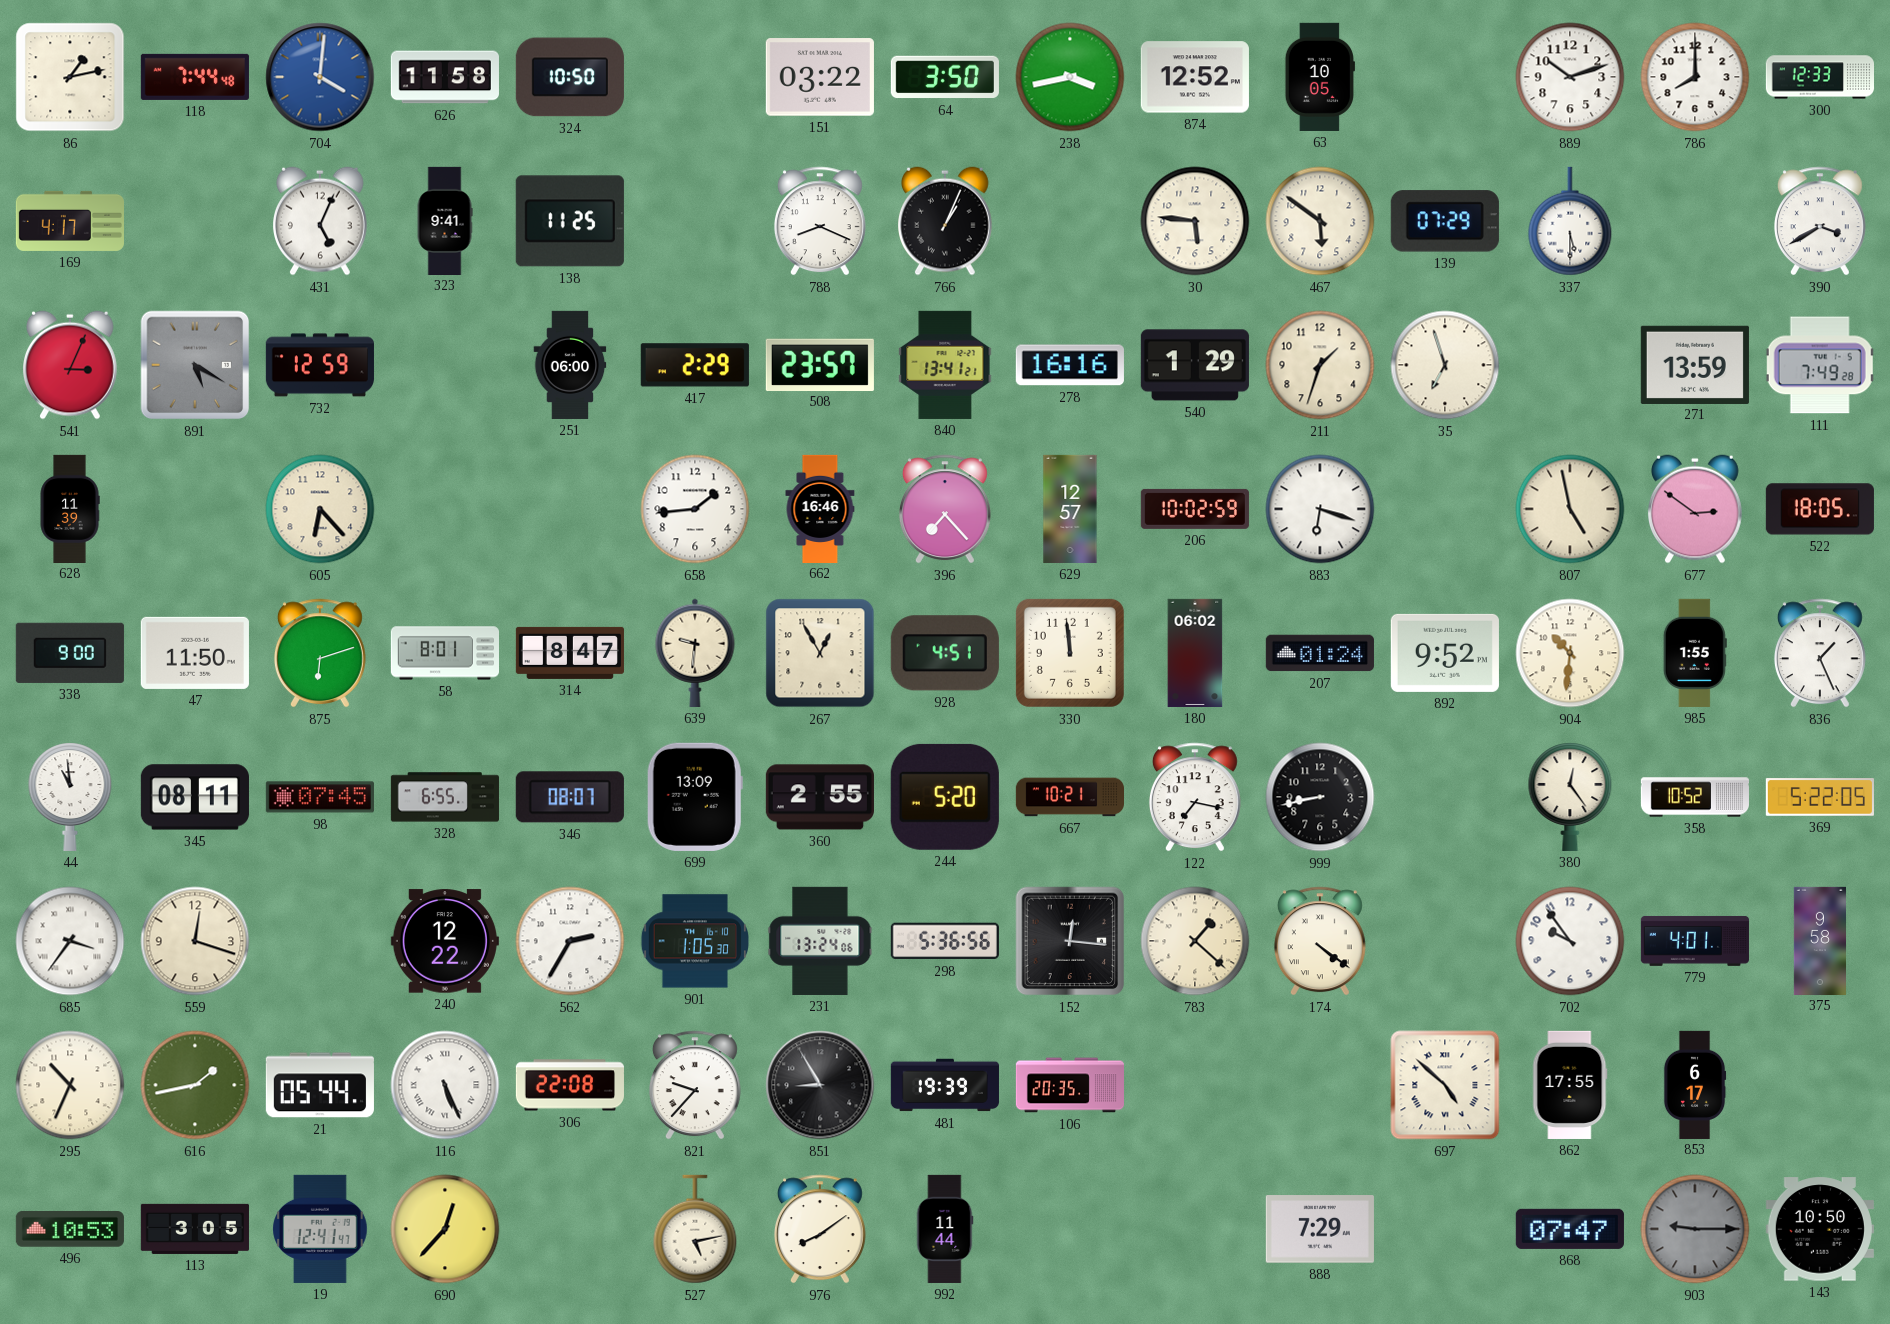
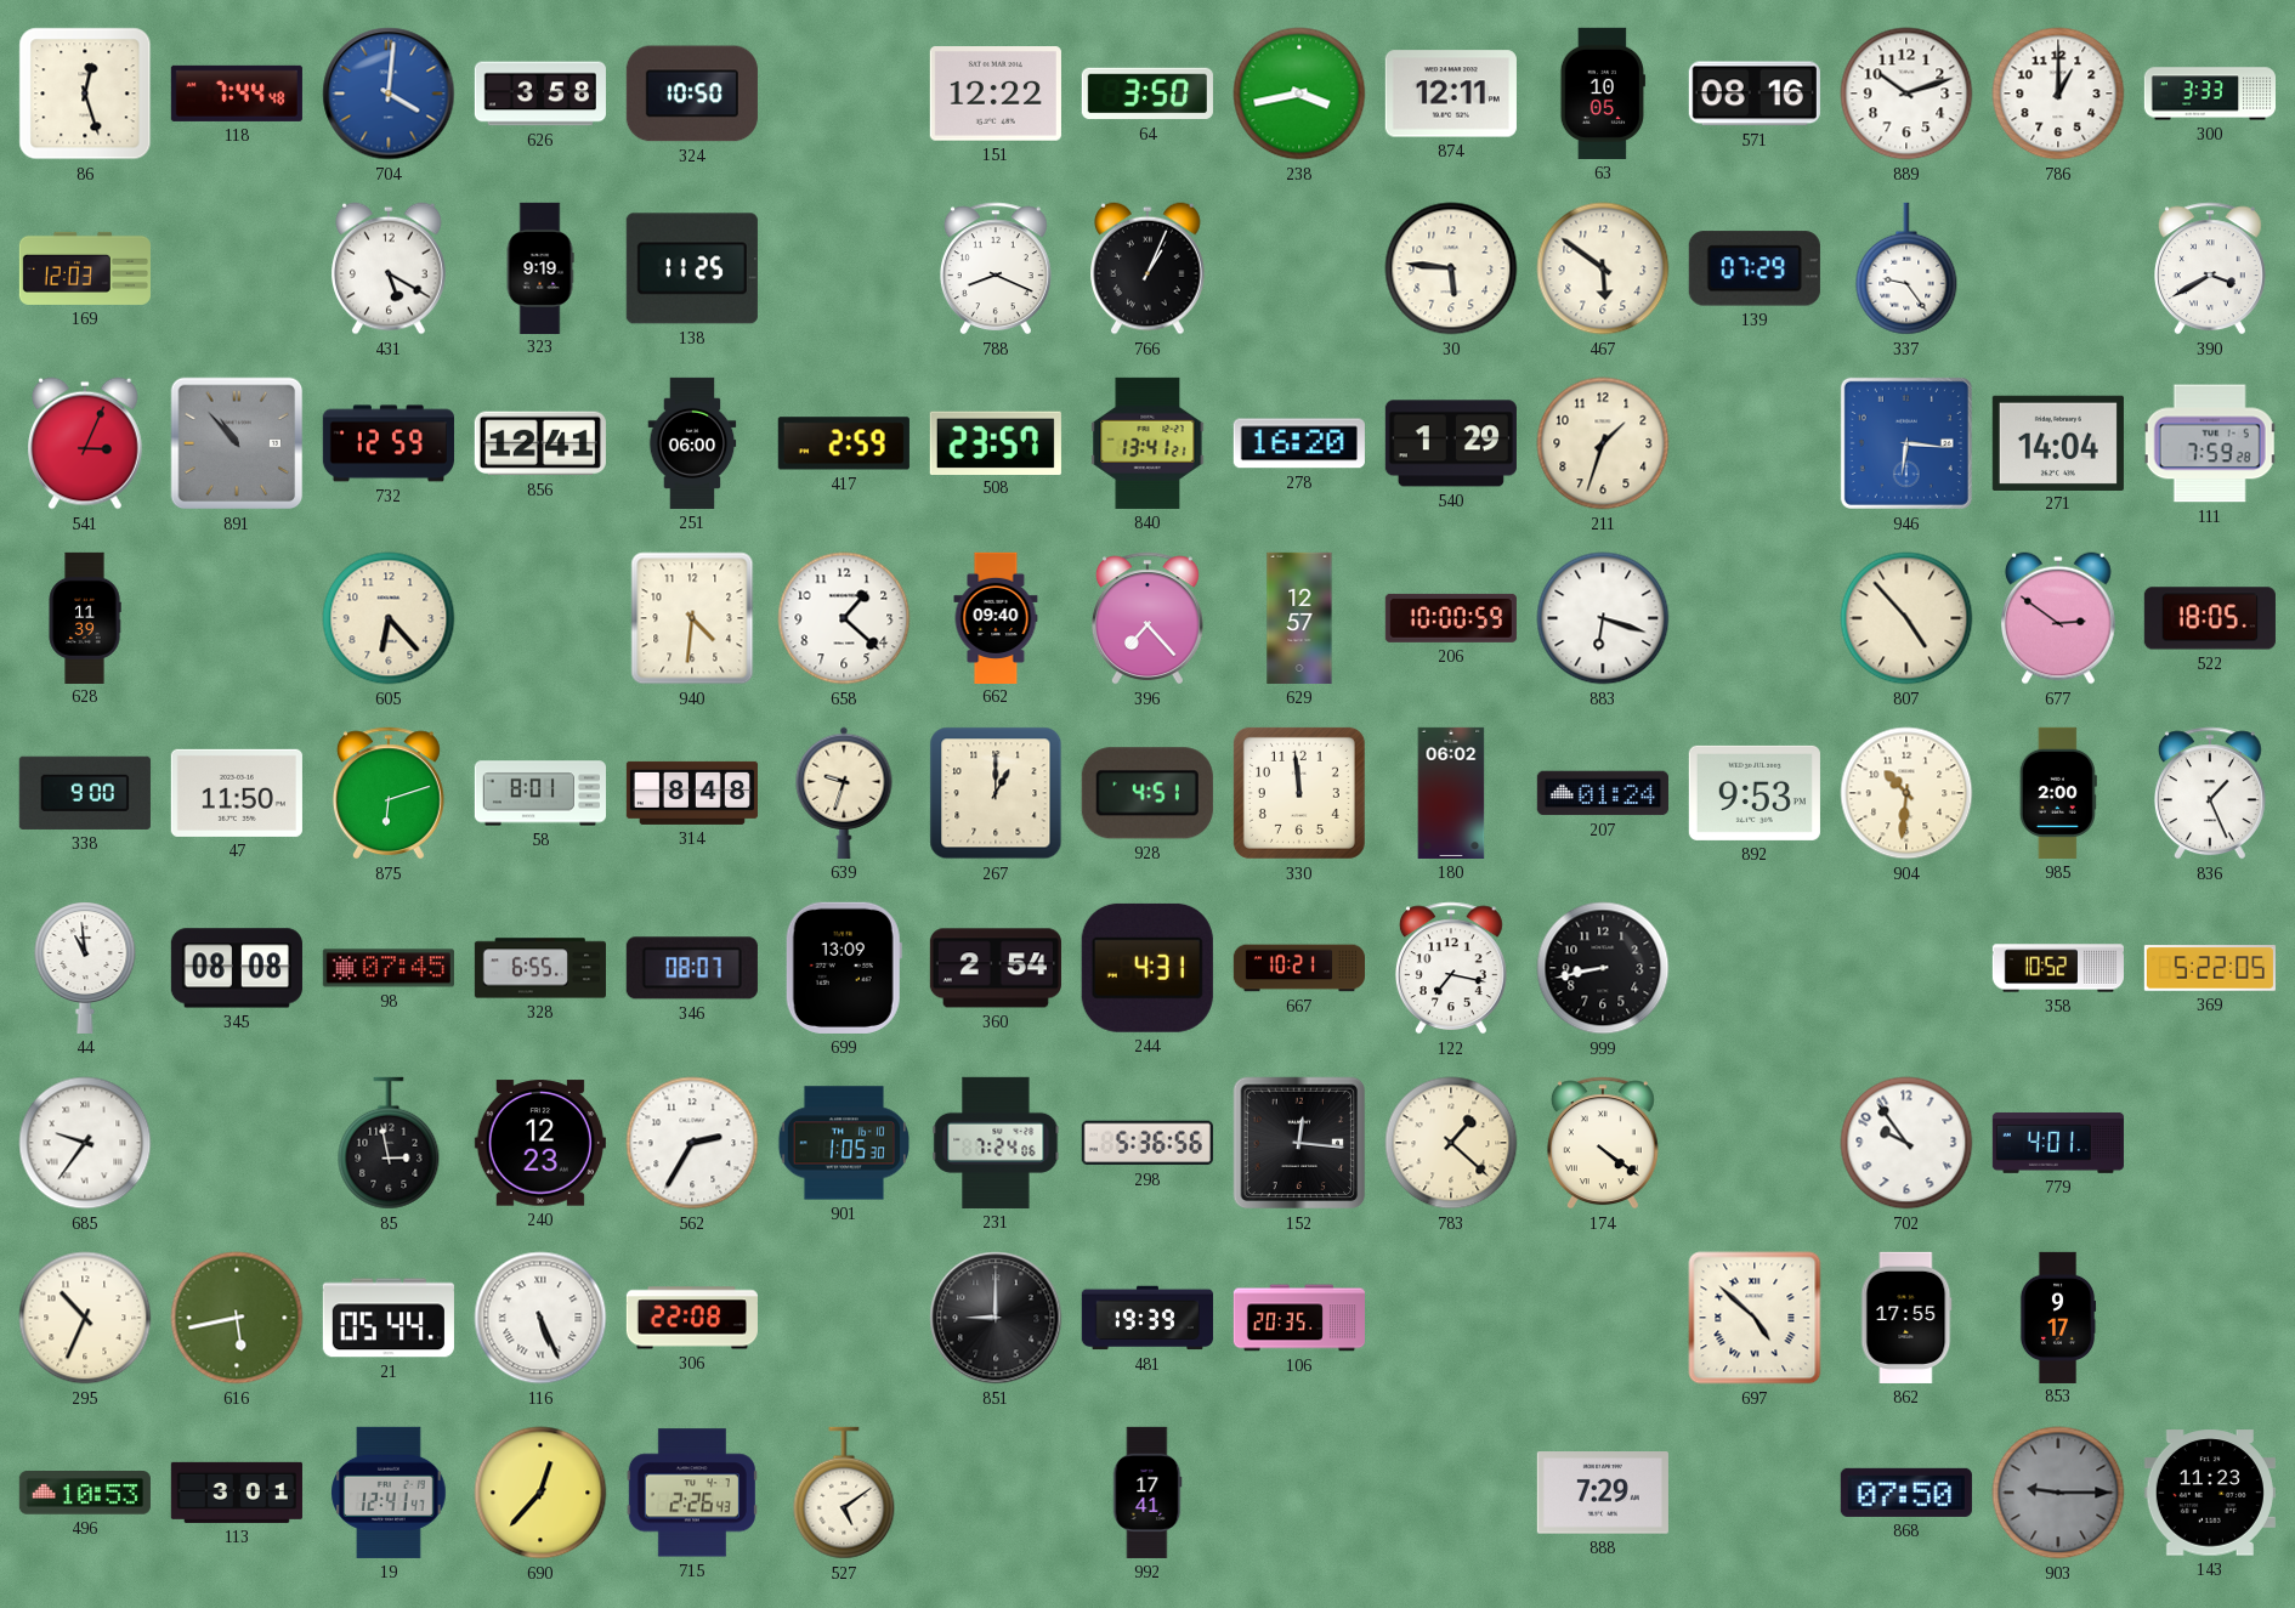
86: 1:13 -> 12:27
626: 11:58 -> 3:58
151: 03:22 -> 12:22
874: 12:52 -> 12:11
571: none -> 08:16
786: 8:00 -> 1:00
300: 12:33 -> 3:33
169: 4:17 -> 12:03
431: 5:04 -> 5:20
323: 9:41 -> 9:19
337: 5:30 -> 9:24
891: 5:20 -> 10:53
856: none -> 12:41
417: 2:29 -> 2:59
278: 16:16 -> 16:20
35: 6:57 -> none
946: none -> 6:16
271: 13:59 -> 14:04
111: 7:49 -> 7:59
940: none -> 4:31
658: 1:44 -> 1:22
662: 16:46 -> 09:40
206: 10:02 -> 10:00
807: 4:58 -> 4:53
314: 8:47 -> 8:48
639: 9:31 -> 9:33
267: 12:55 -> 1:00
892: 9:52 -> 9:53
985: 1:55 -> 2:00
345: 08:11 -> 08:08
360: 2:55 -> 2:54
244: 5:20 -> 4:31
380: 12:24 -> none
685: 3:36 -> 9:36
559: 12:18 -> none
85: none -> 2:58
240: 12:22 -> 12:23
231: 13:24 -> 7:24
375: 9:58 -> none
616: 1:43 -> 5:43
821: 9:37 -> none
851: 8:55 -> 9:00
853: 6:17 -> 9:17
113: 3:05 -> 3:01
715: none -> 2:26
527: 5:13 -> 5:09
976: 8:09 -> none
992: 11:44 -> 17:41
868: 07:47 -> 07:50
143: 10:50 -> 11:23
